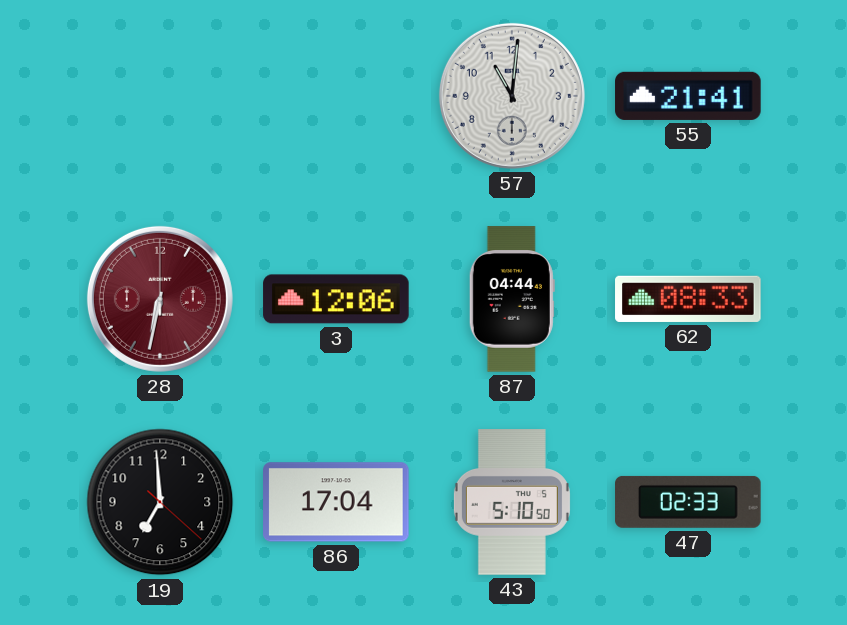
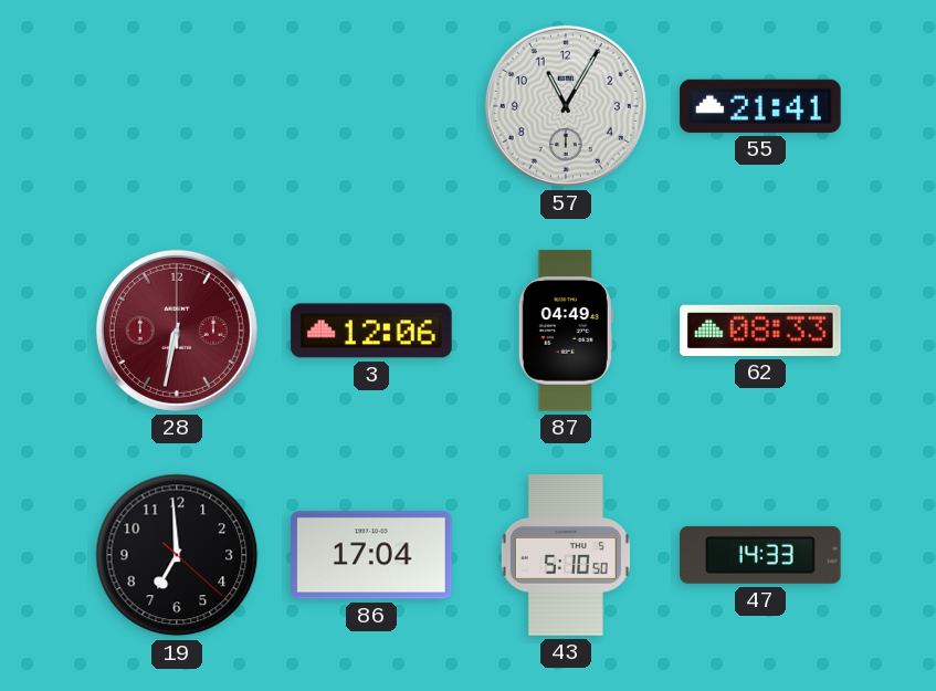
57: 11:01 -> 11:05
87: 04:44 -> 04:49
47: 02:33 -> 14:33
